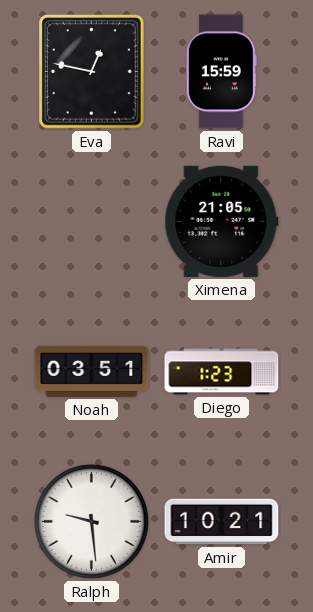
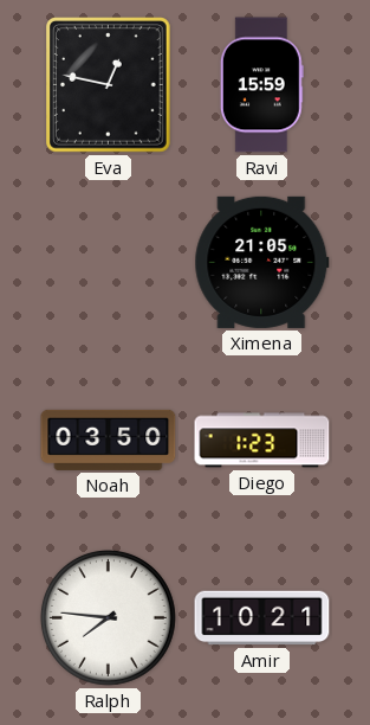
Noah: 03:51 -> 03:50
Ralph: 9:29 -> 7:46
